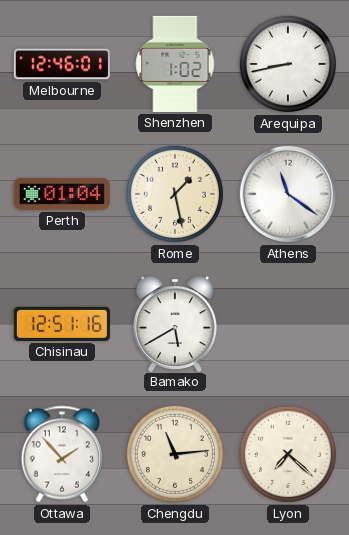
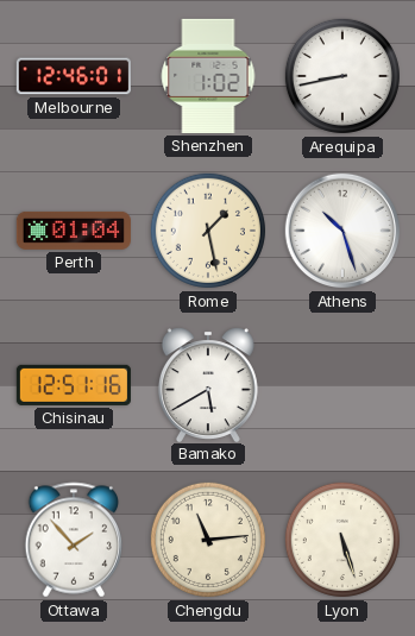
Athens: 11:21 -> 10:27
Lyon: 7:22 -> 5:27
